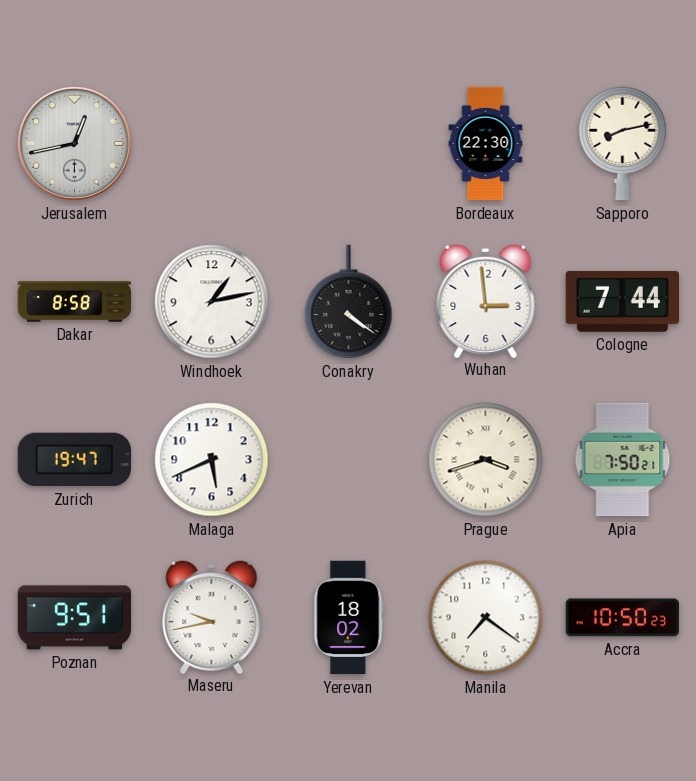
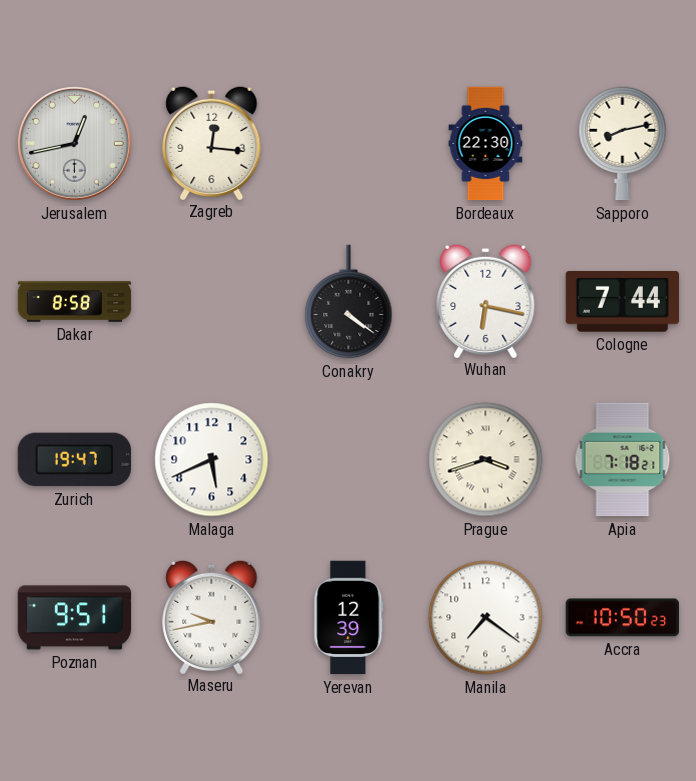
Zagreb: none -> 12:16
Windhoek: 1:13 -> none
Wuhan: 2:59 -> 6:17
Apia: 7:50 -> 7:18
Yerevan: 18:02 -> 12:39
